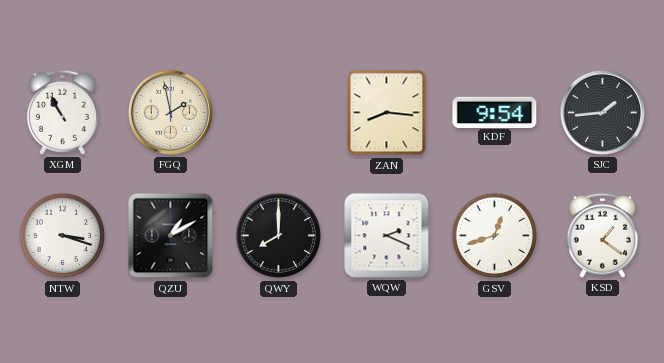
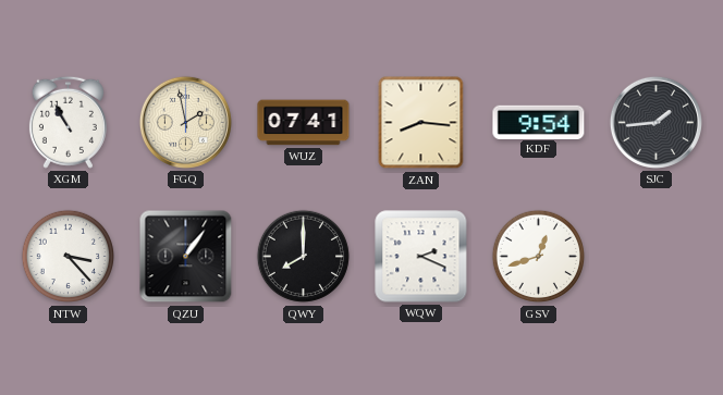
WUZ: none -> 07:41
NTW: 3:18 -> 3:23
QZU: 1:10 -> 1:06
KSD: 1:21 -> none
